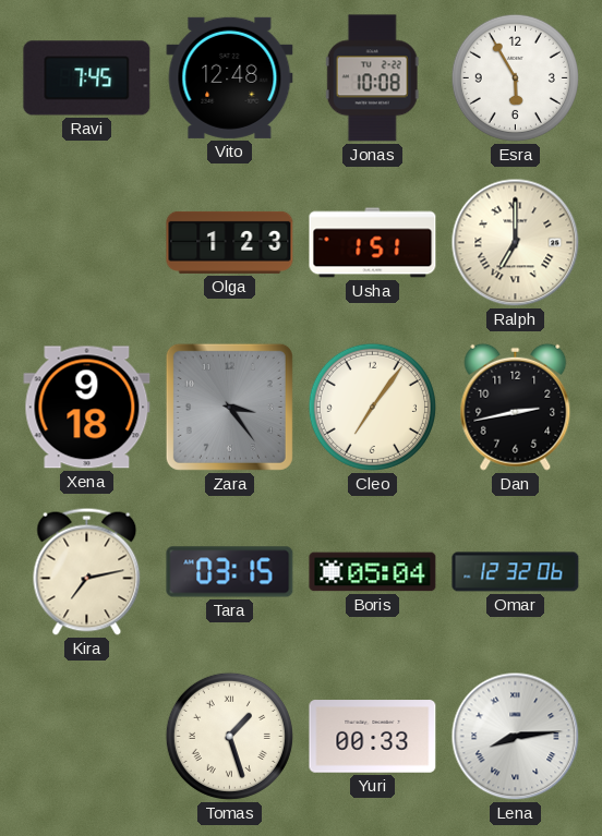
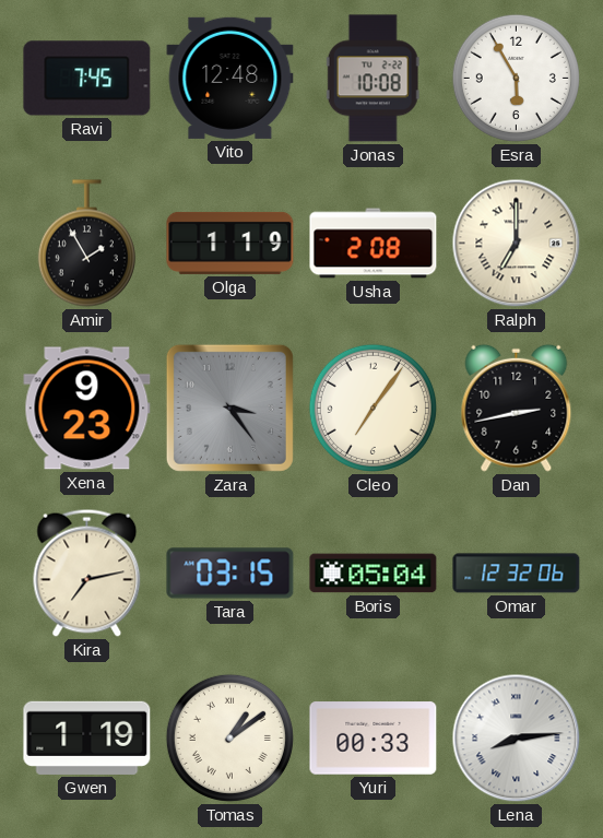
Amir: none -> 1:55
Olga: 1:23 -> 1:19
Usha: 1:51 -> 2:08
Xena: 9:18 -> 9:23
Gwen: none -> 1:19
Tomas: 1:27 -> 1:09
